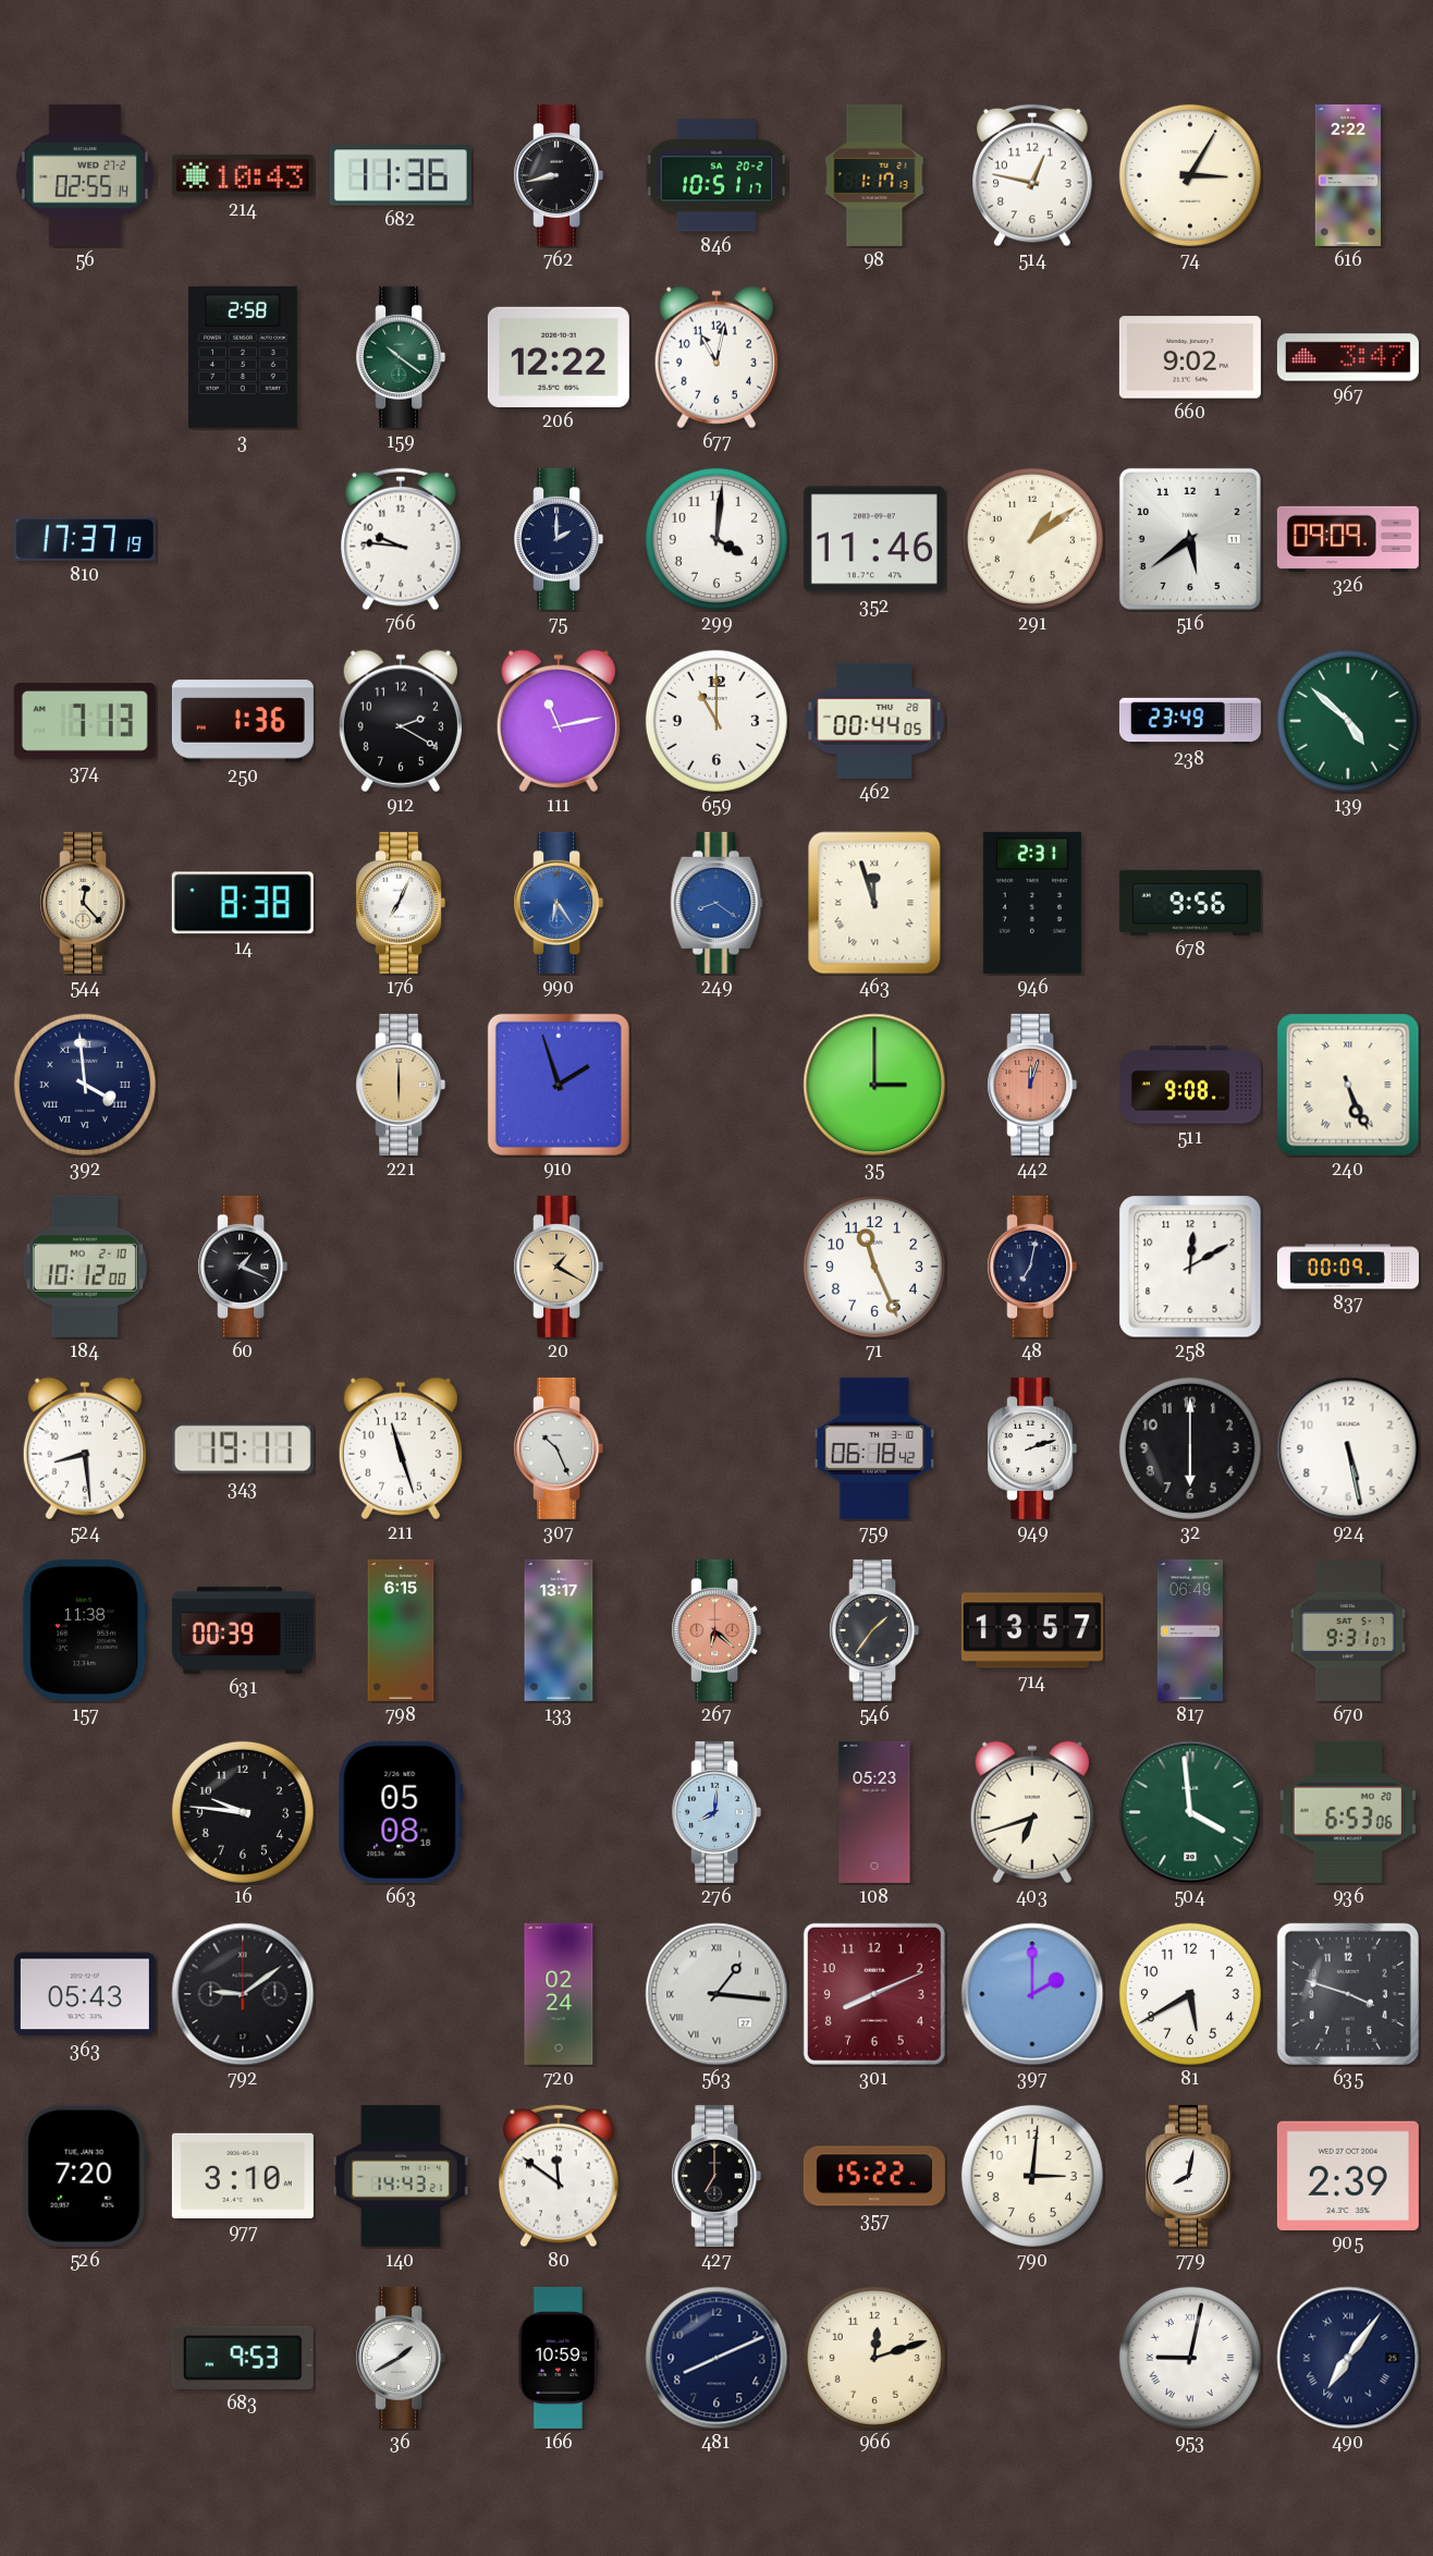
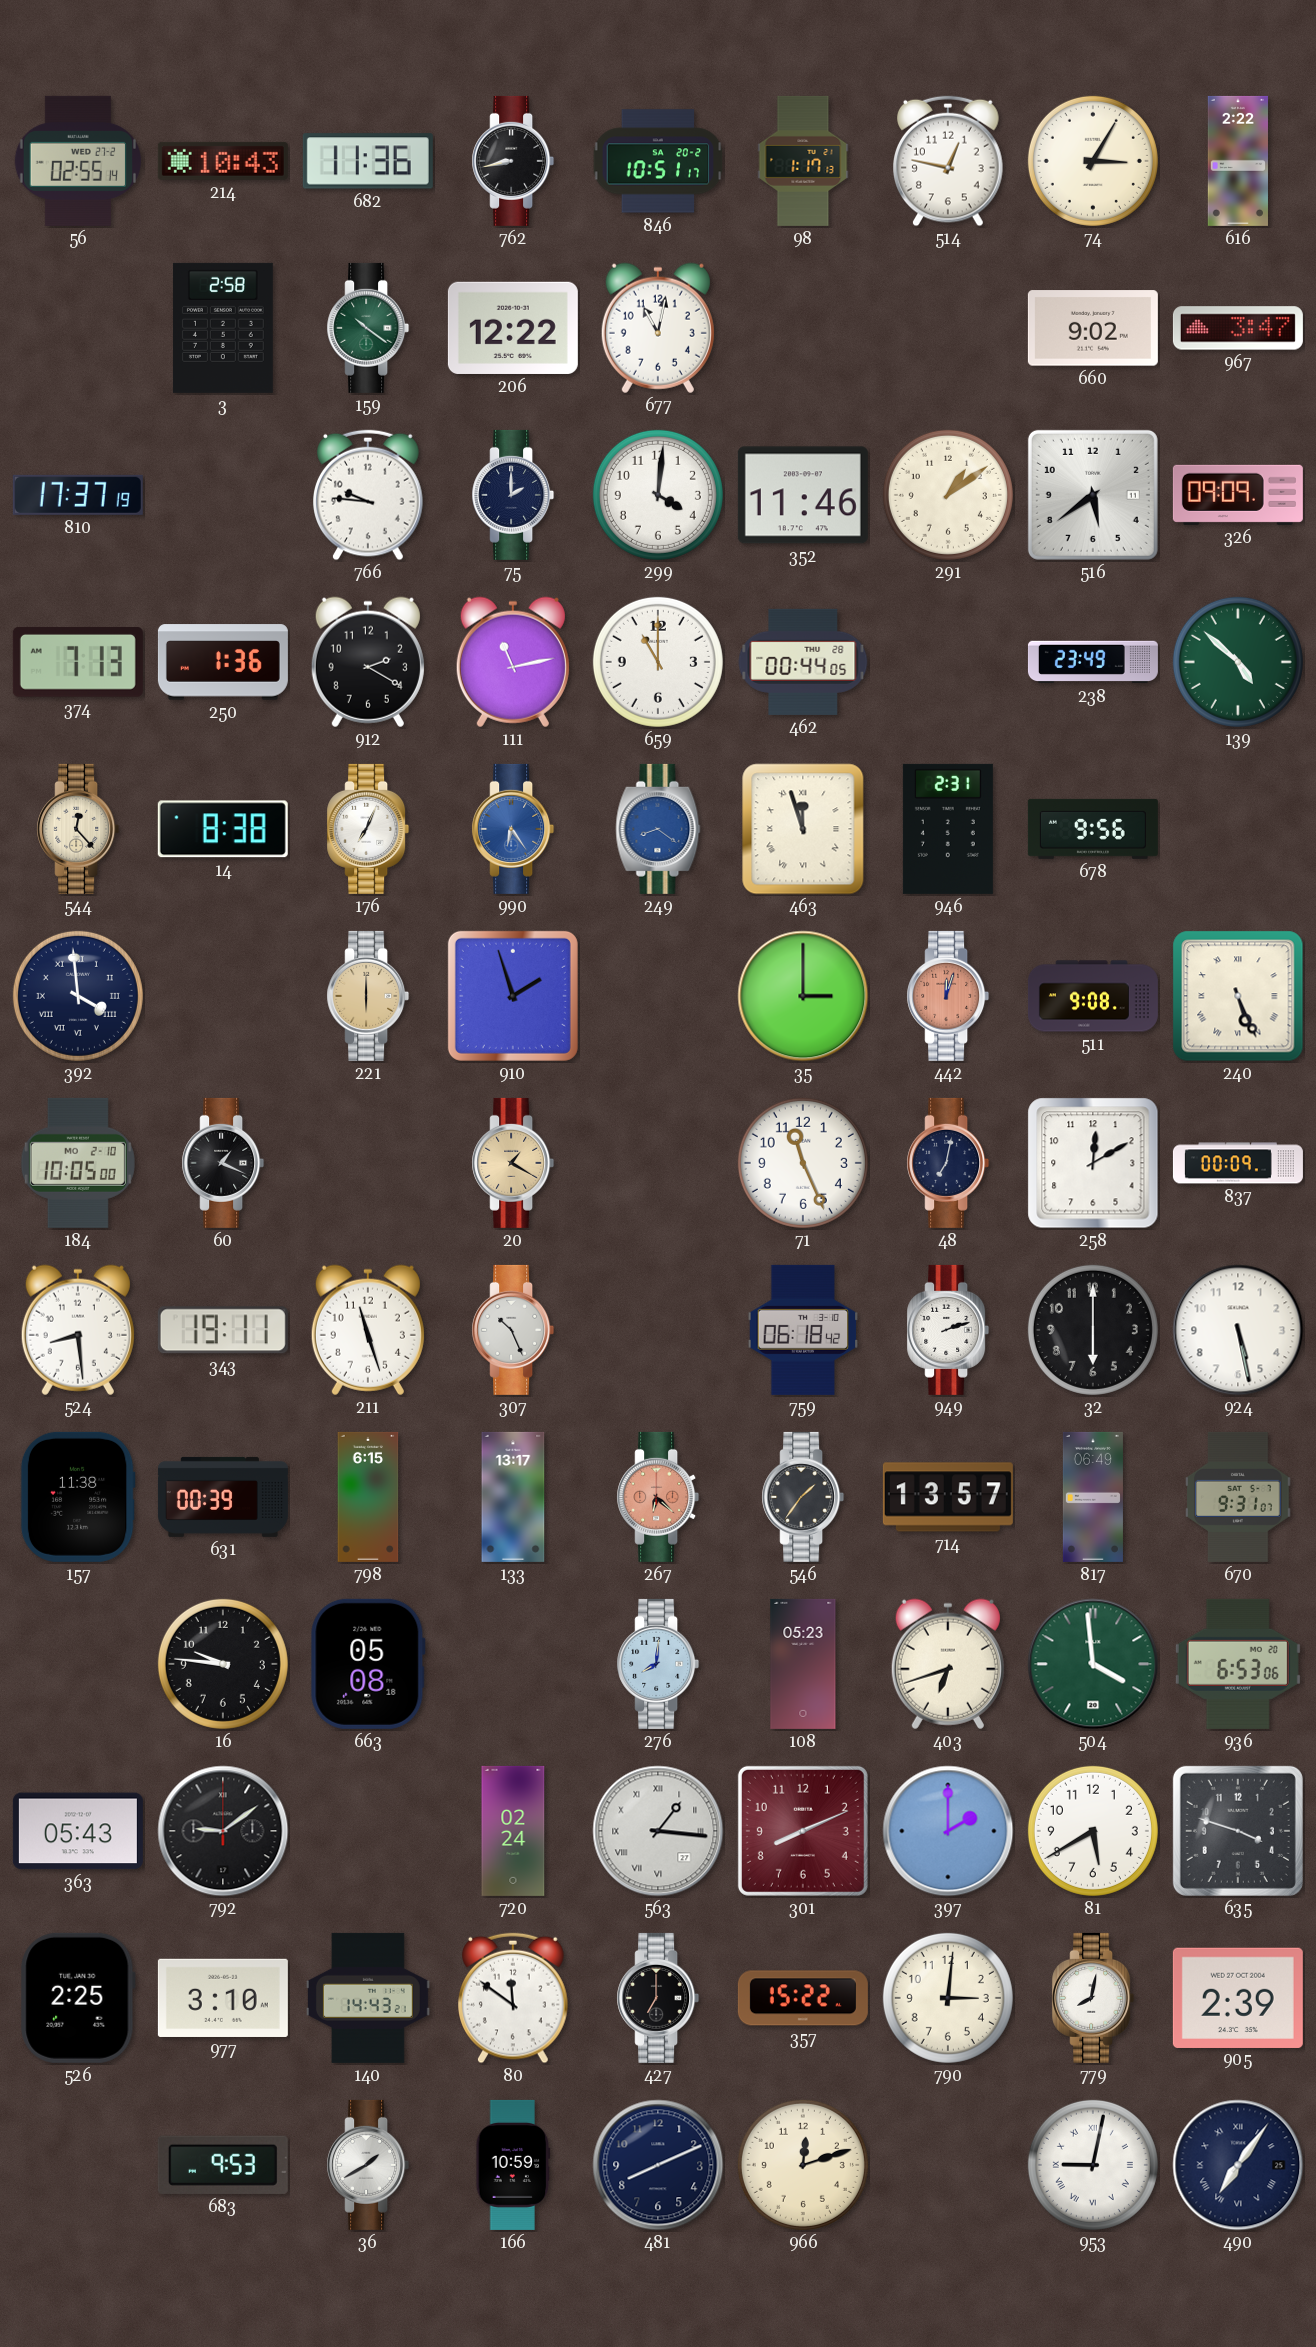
184: 10:12 -> 10:05
526: 7:20 -> 2:25
